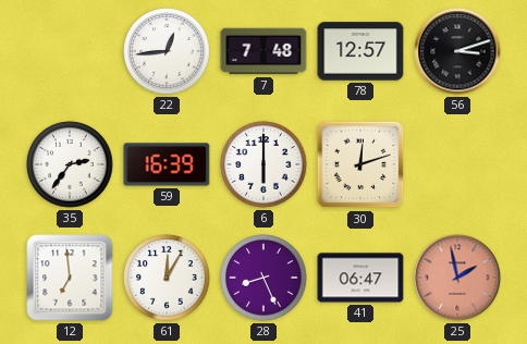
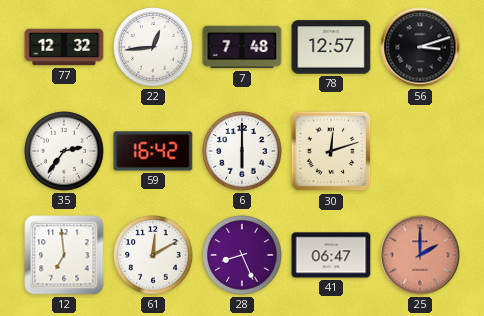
77: none -> 12:32
59: 16:39 -> 16:42
61: 12:05 -> 12:10
25: 1:58 -> 2:00
